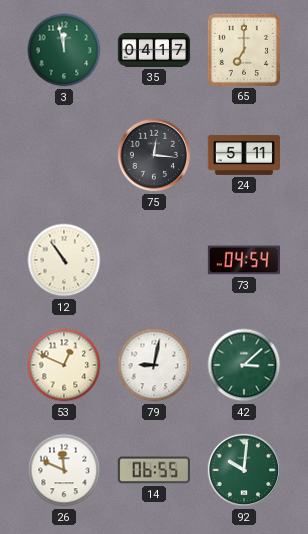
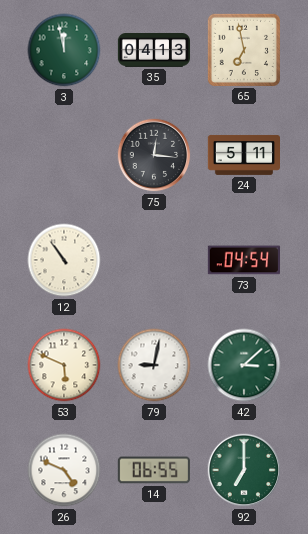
35: 04:17 -> 04:13
65: 7:00 -> 6:58
53: 12:49 -> 5:49
26: 11:49 -> 4:49
92: 10:01 -> 7:00
